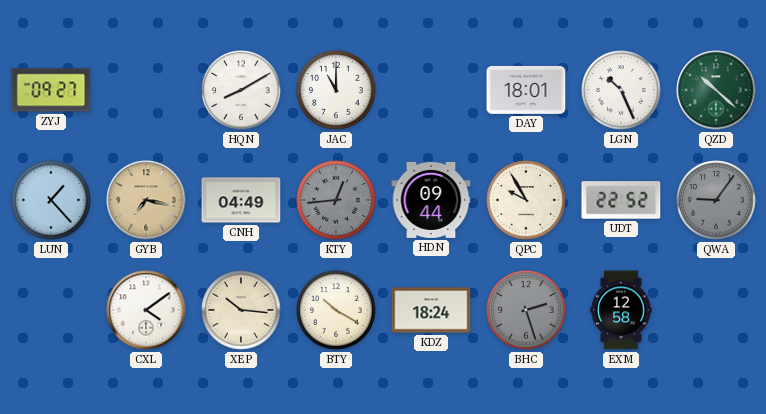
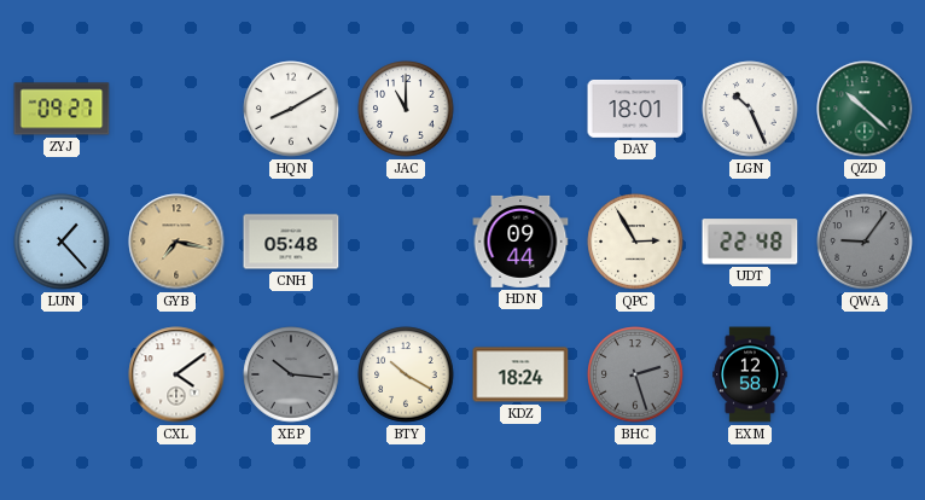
CNH: 04:49 -> 05:48
KTY: 12:44 -> none
QPC: 9:55 -> 2:55
UDT: 22:52 -> 22:48
XEP dial: cream -> grey
